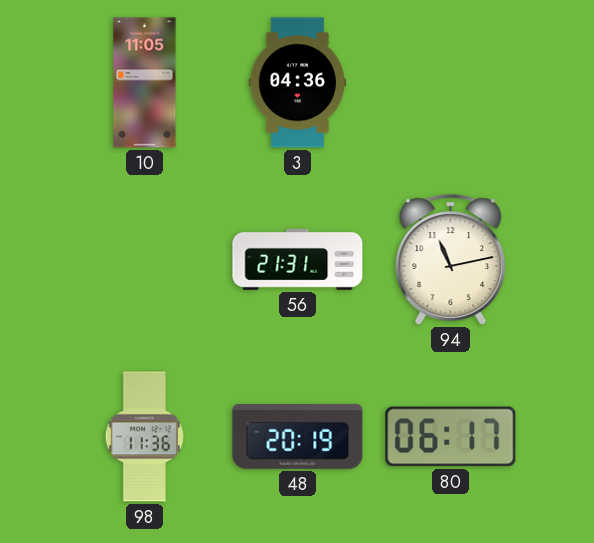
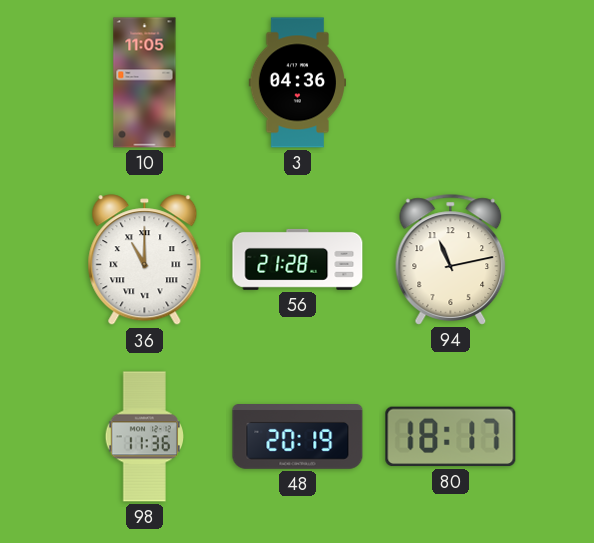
36: none -> 11:00
56: 21:31 -> 21:28
80: 06:17 -> 18:17
